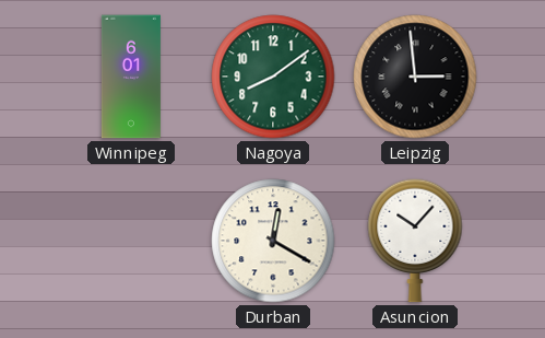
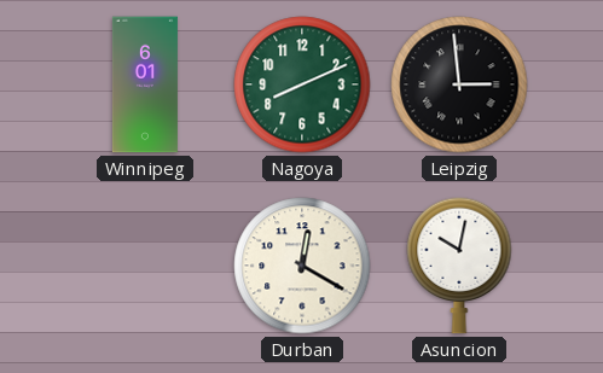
Nagoya: 8:09 -> 8:11
Asuncion: 10:07 -> 10:02
